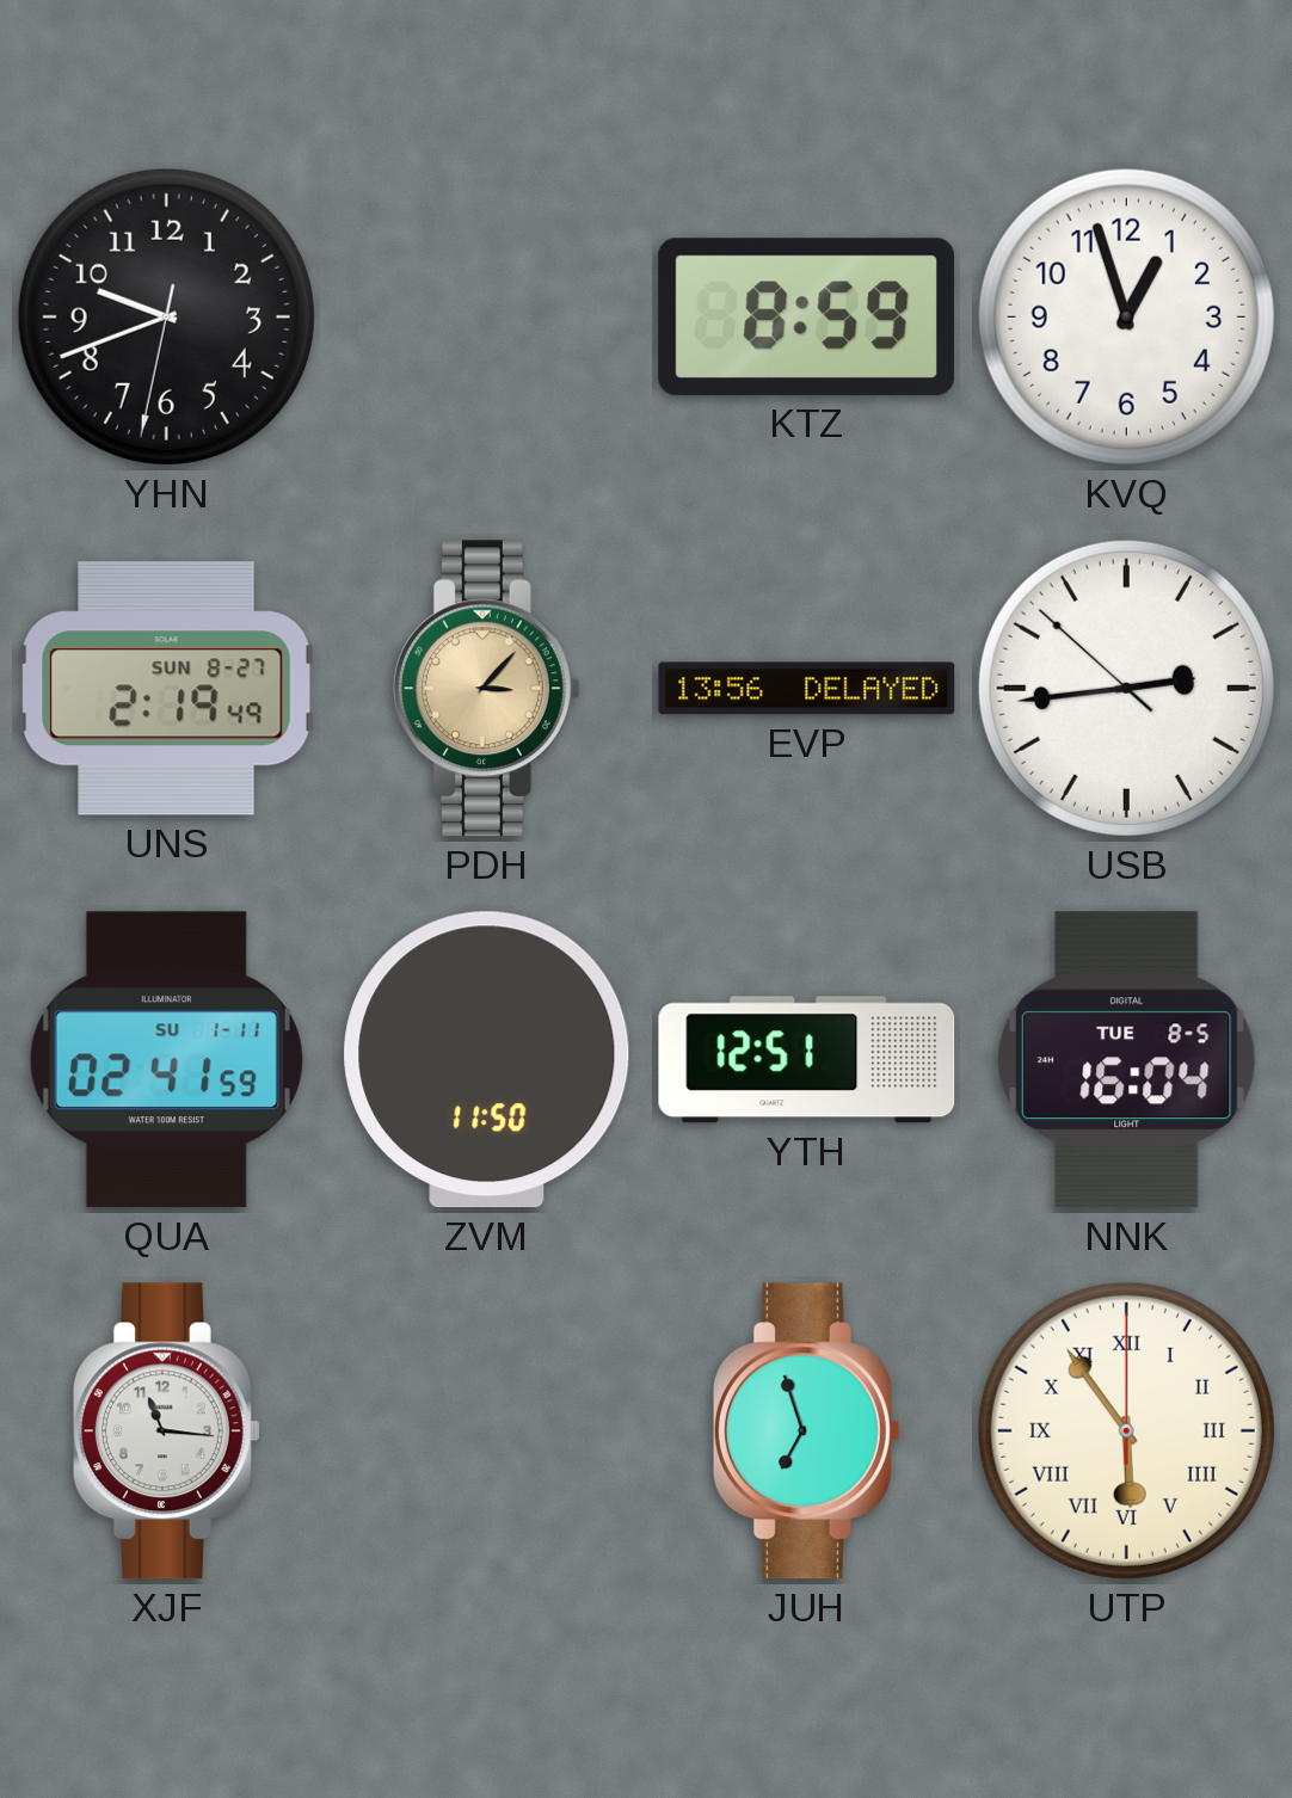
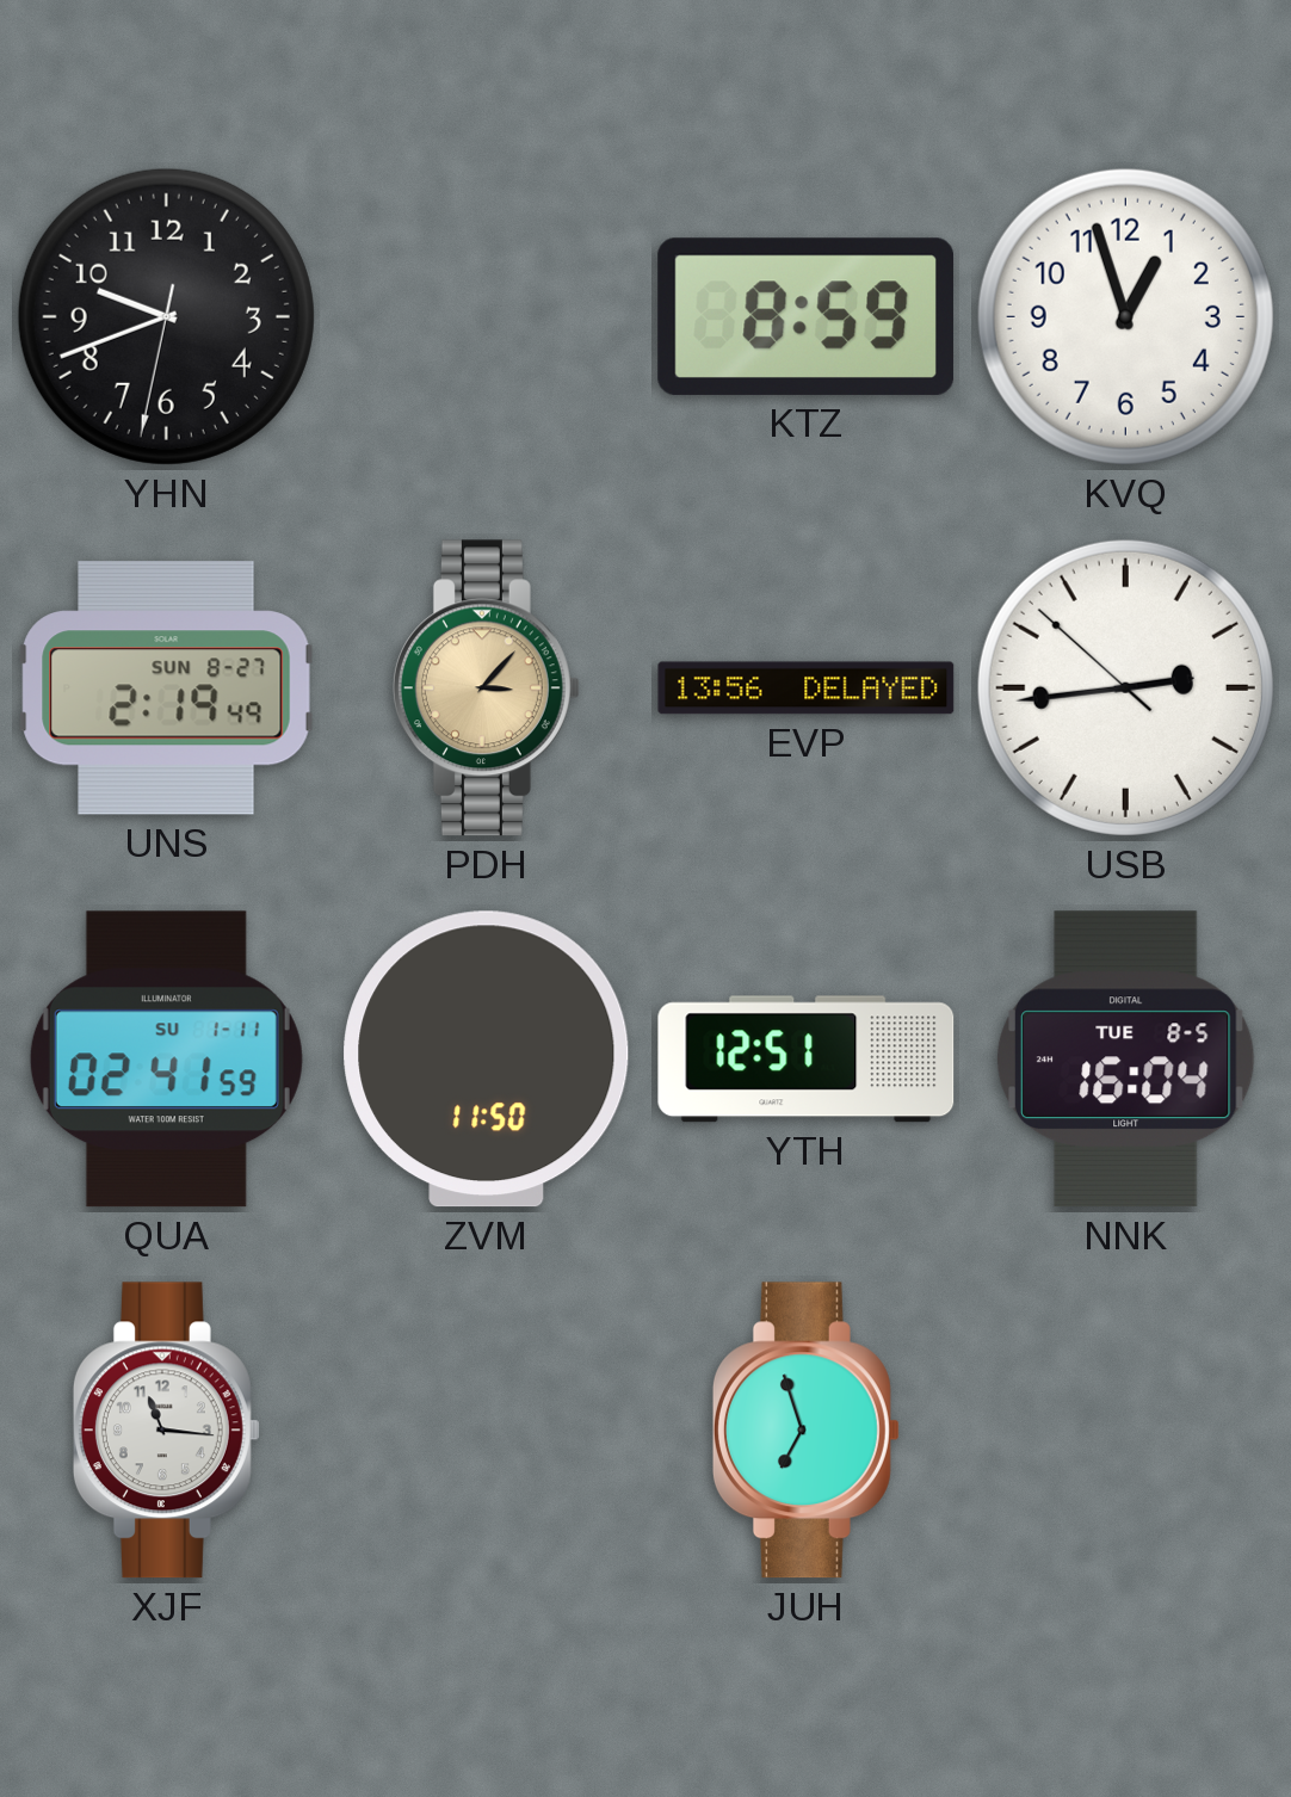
UTP: 5:54 -> none
